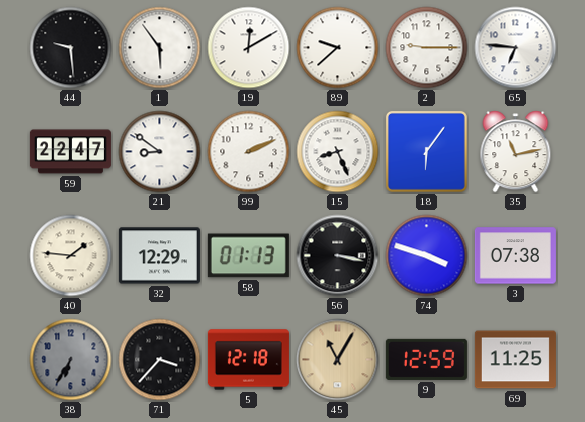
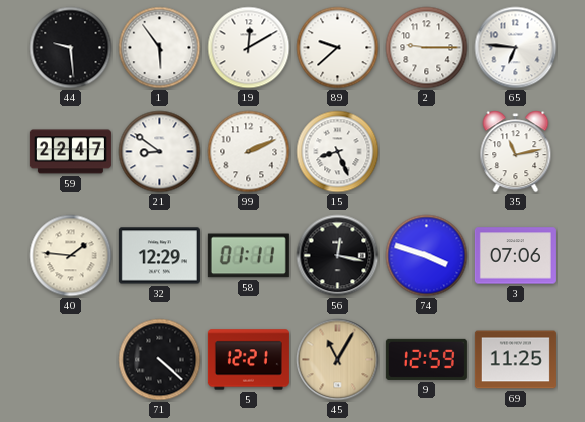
18: 6:06 -> none
58: 01:13 -> 01:11
56: 3:17 -> 12:17
3: 07:38 -> 07:06
38: 6:35 -> none
71: 3:37 -> 4:22
5: 12:18 -> 12:21
